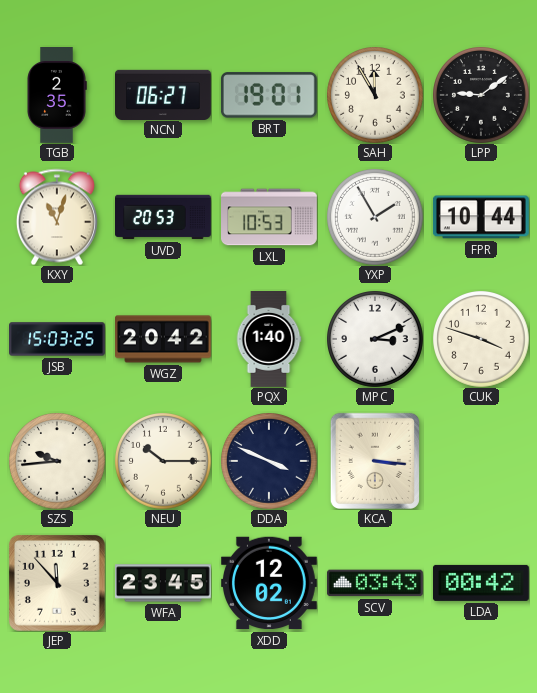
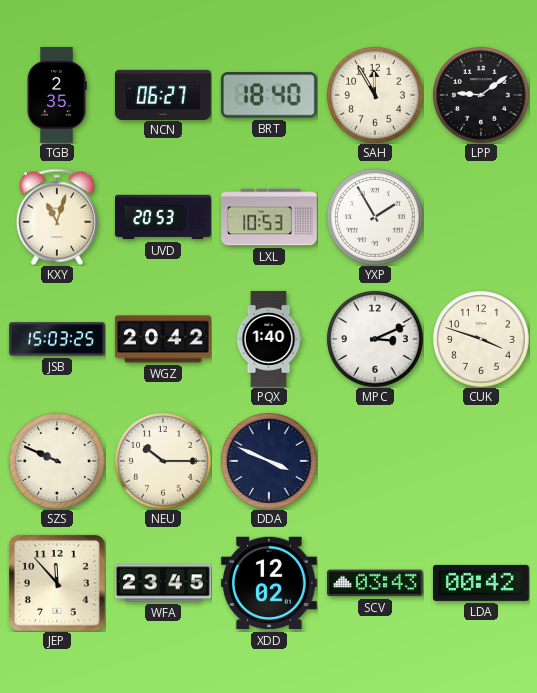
BRT: 19:01 -> 18:40
FPR: 10:44 -> none
SZS: 9:44 -> 9:49
KCA: 3:16 -> none
